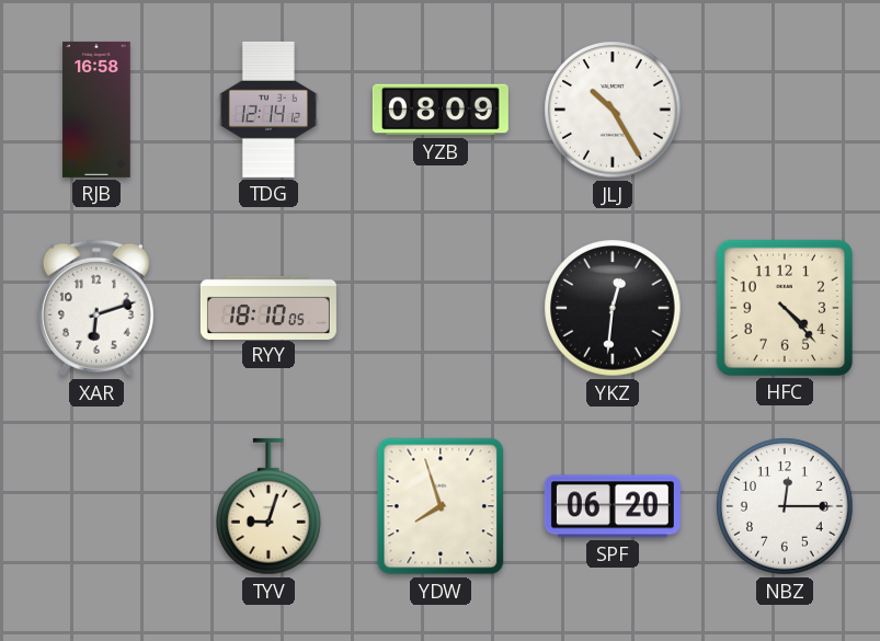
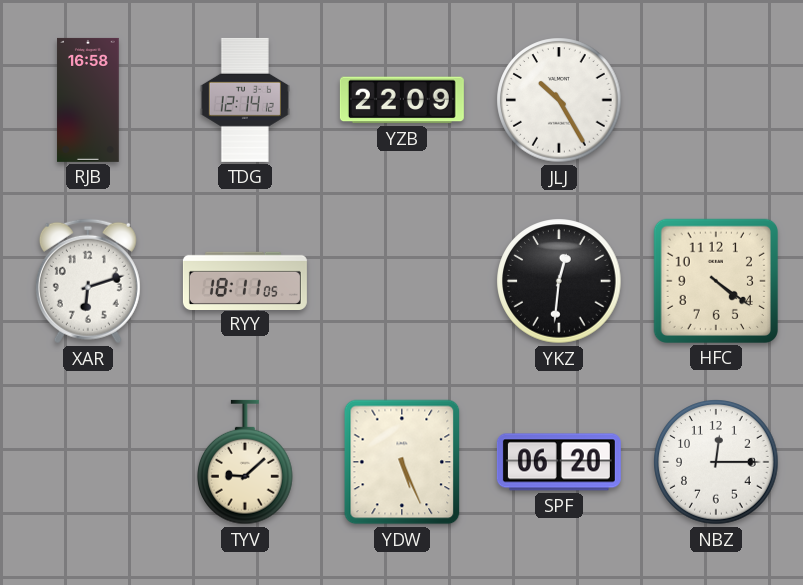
YZB: 08:09 -> 22:09
RYY: 18:10 -> 18:11
HFC: 4:23 -> 4:21
TYV: 9:03 -> 9:08
YDW: 7:57 -> 5:26
